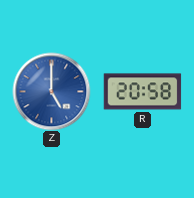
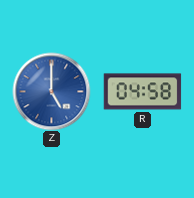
R: 20:58 -> 04:58
